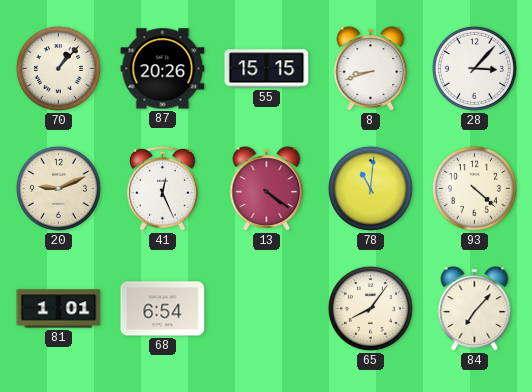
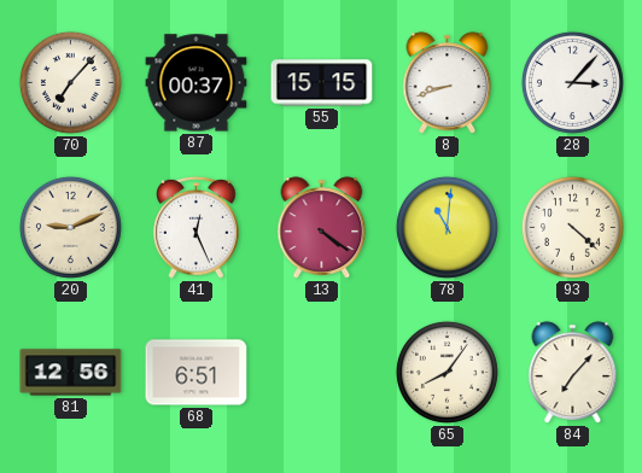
70: 1:07 -> 7:07
87: 20:26 -> 00:37
81: 1:01 -> 12:56
68: 6:54 -> 6:51
